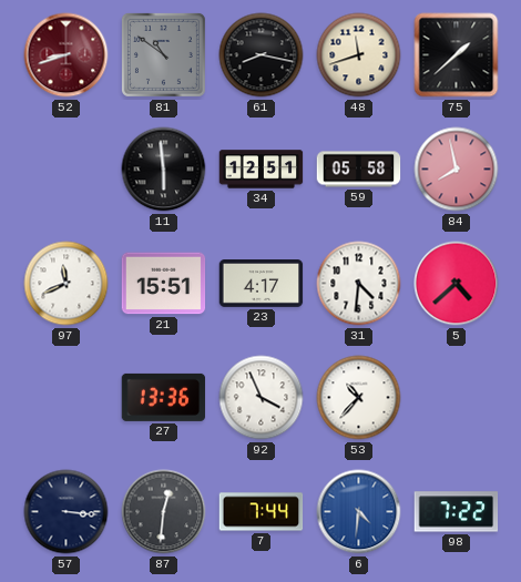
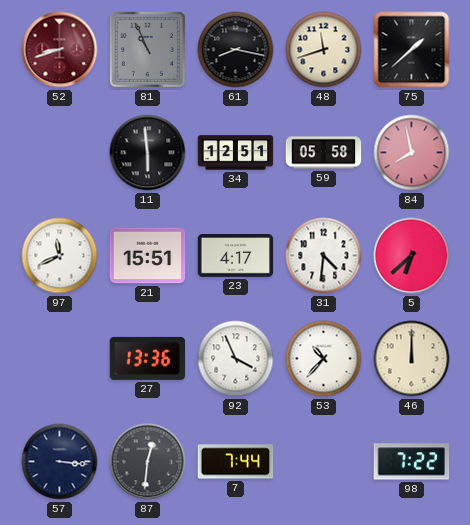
81: 10:51 -> 10:56
5: 4:38 -> 6:38
46: none -> 12:00
6: 4:31 -> none
